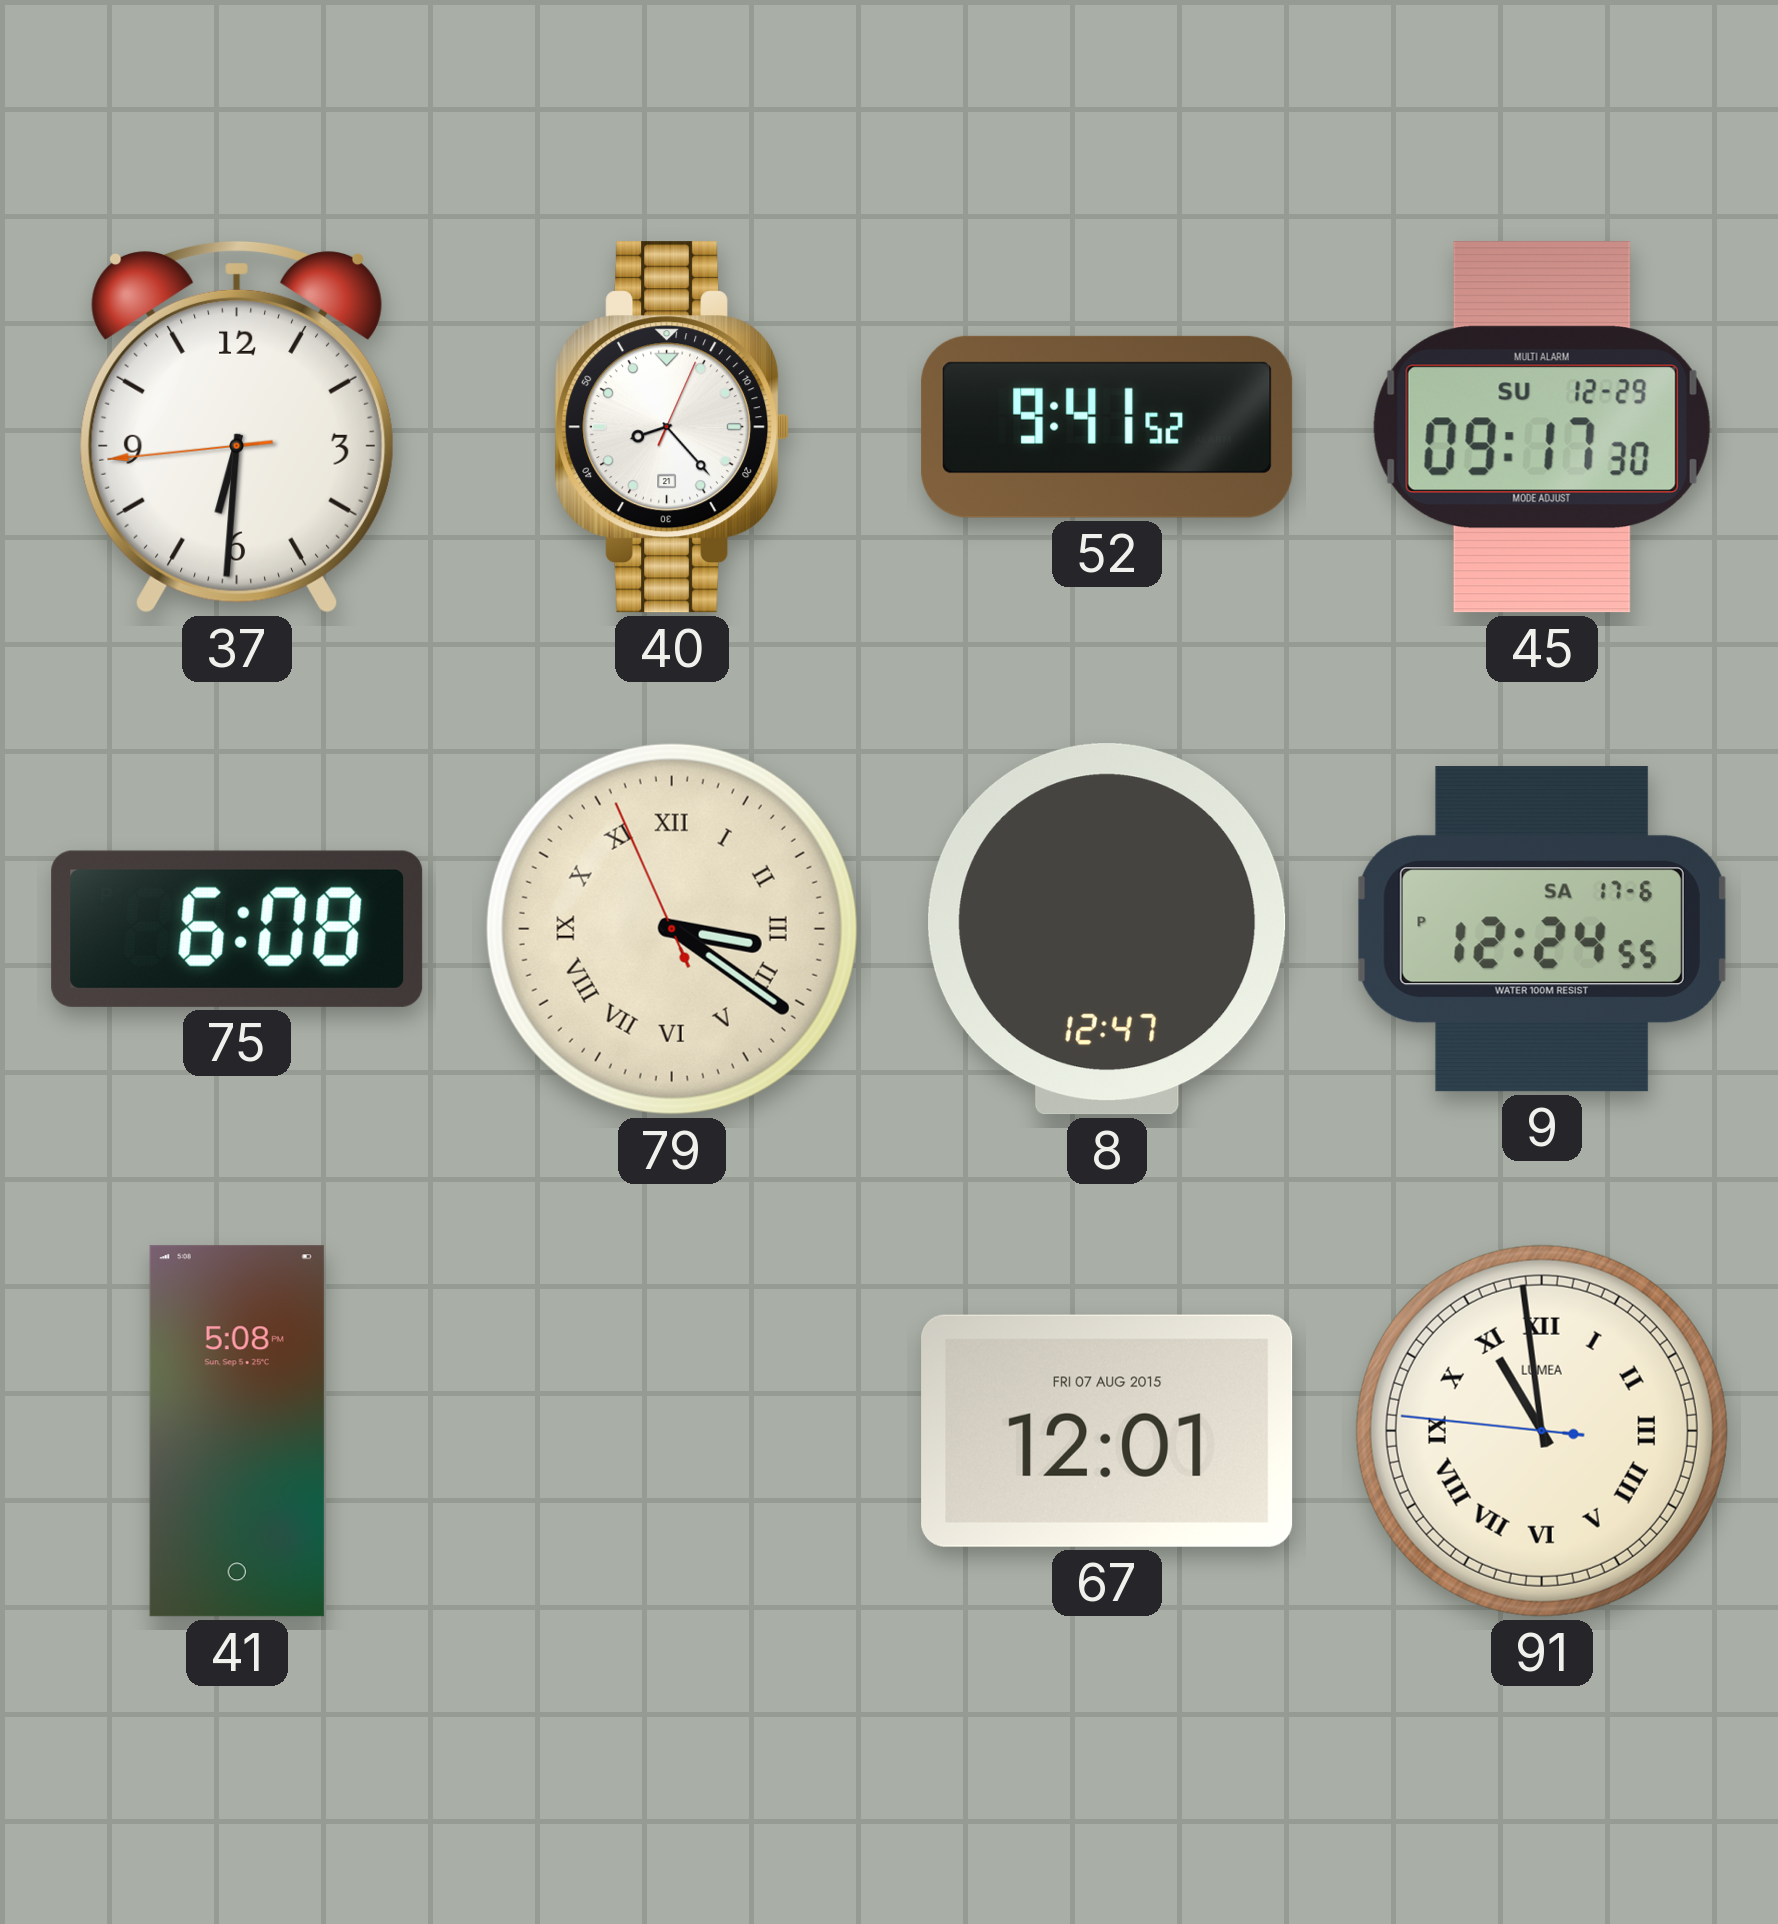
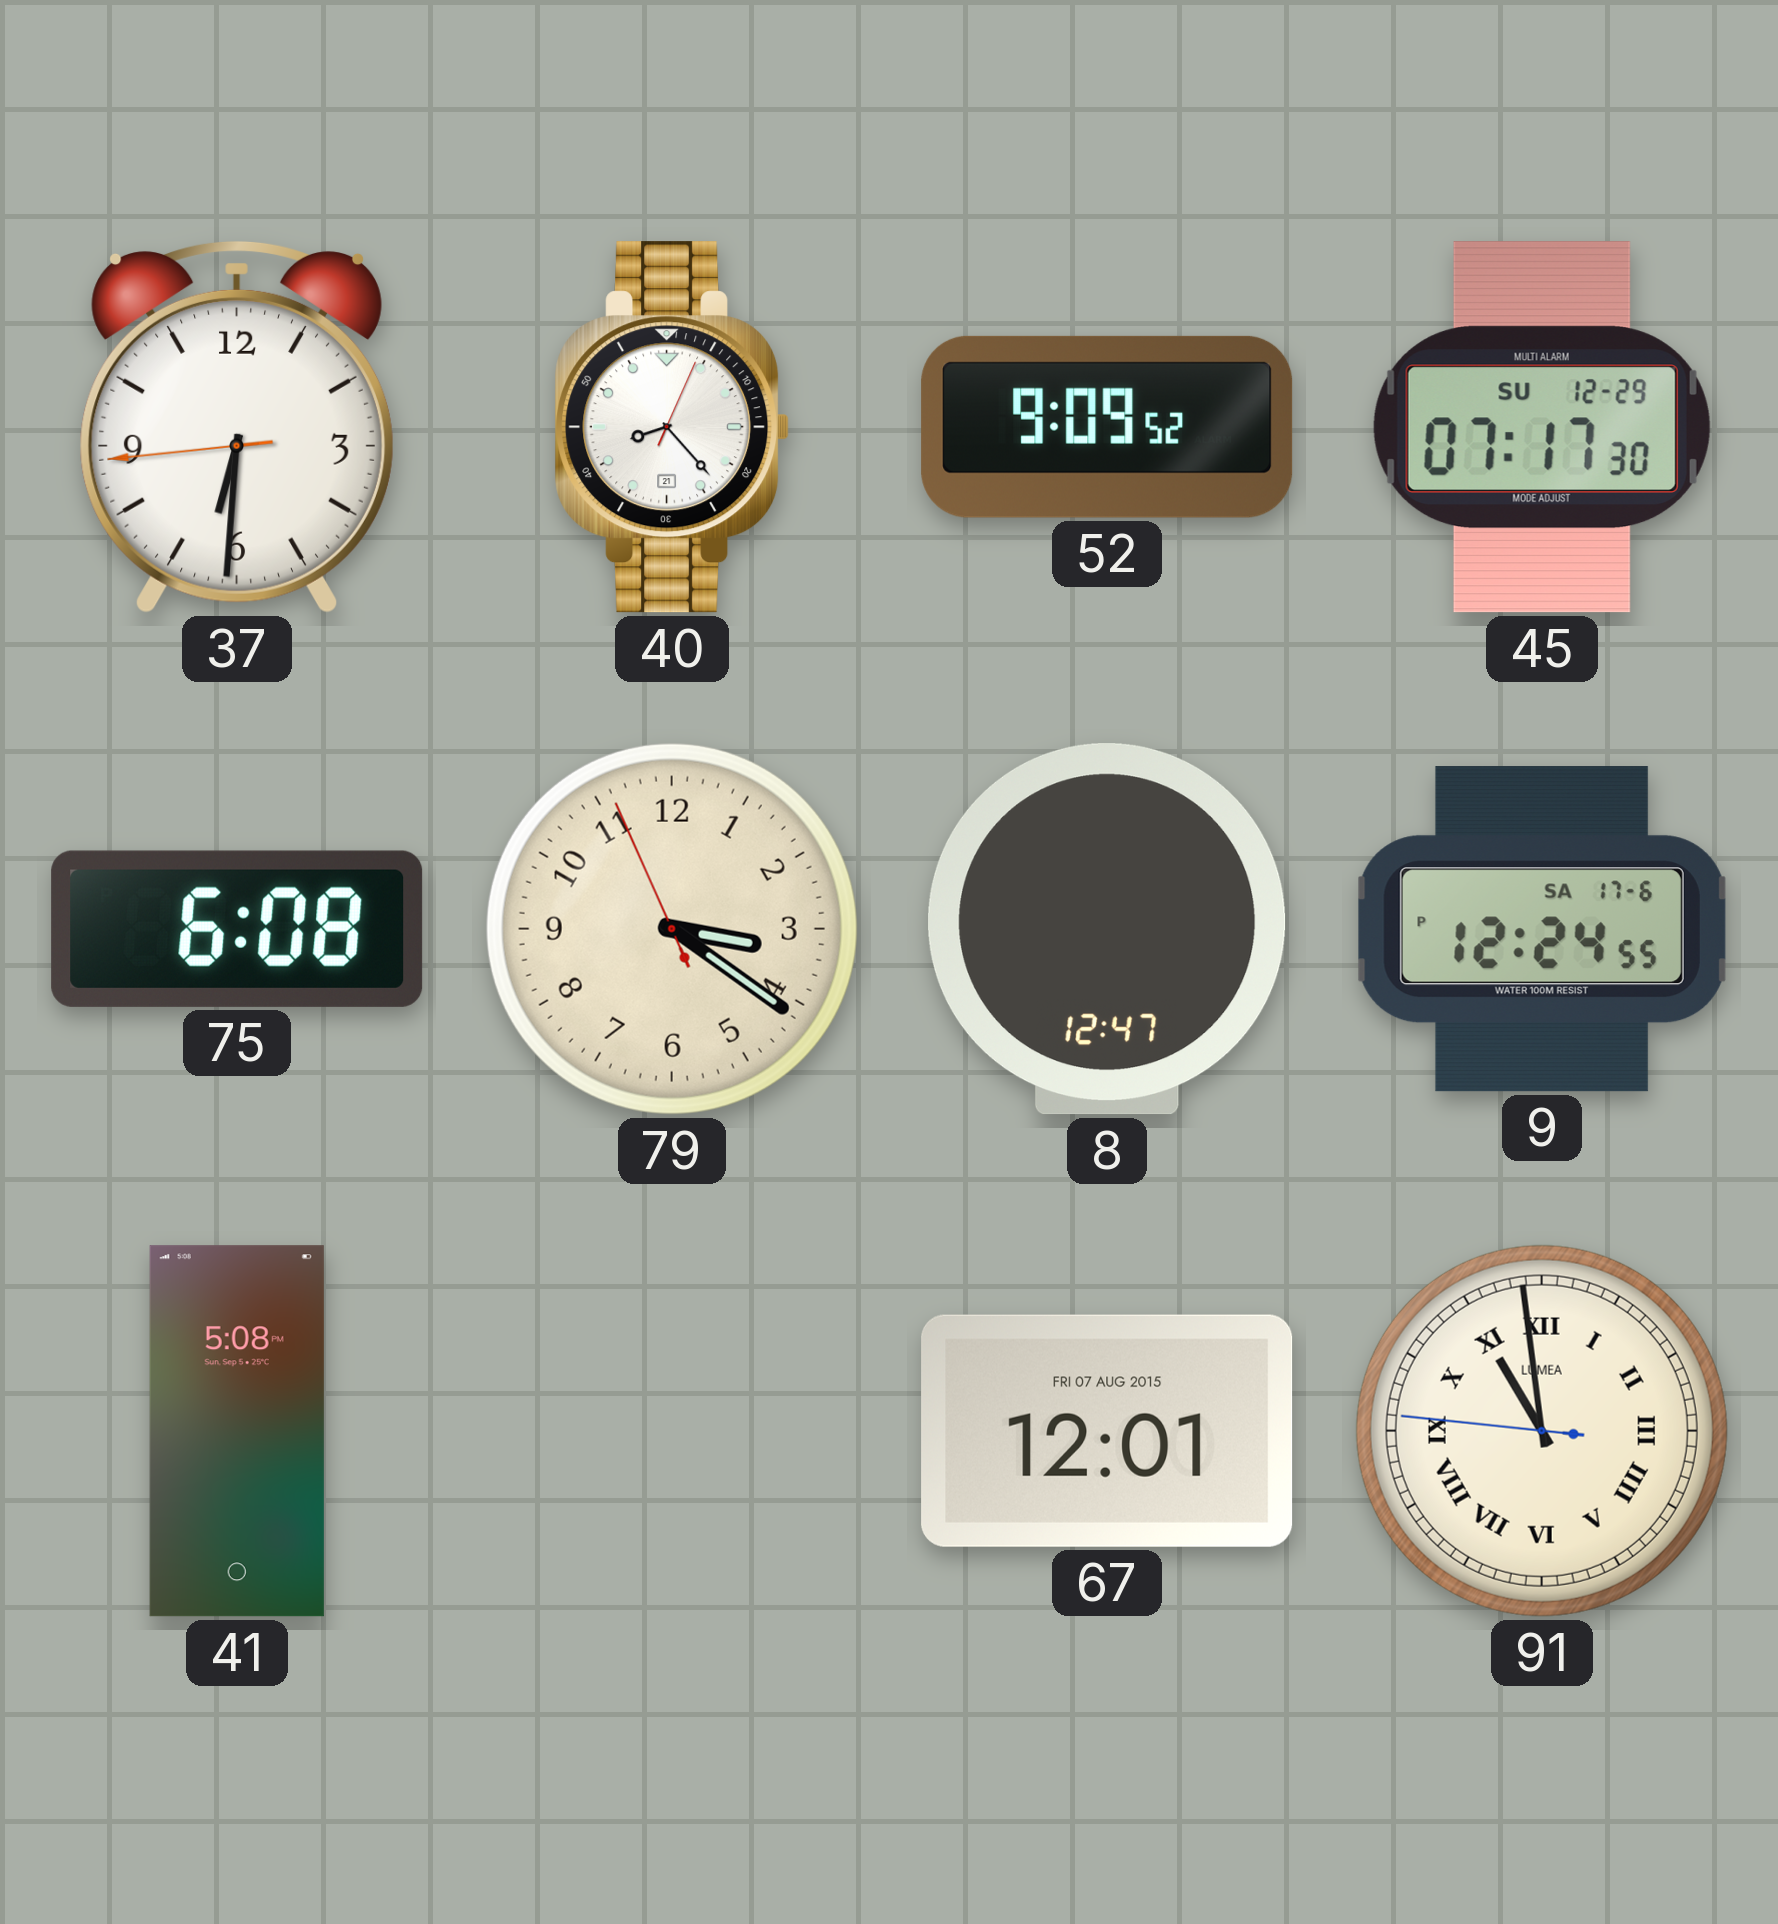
52: 9:41 -> 9:09
45: 09:17 -> 07:17
79 numerals: Roman -> Arabic
